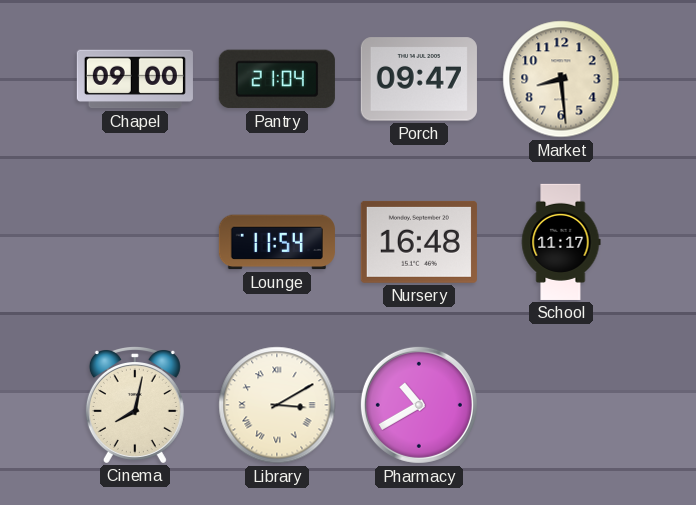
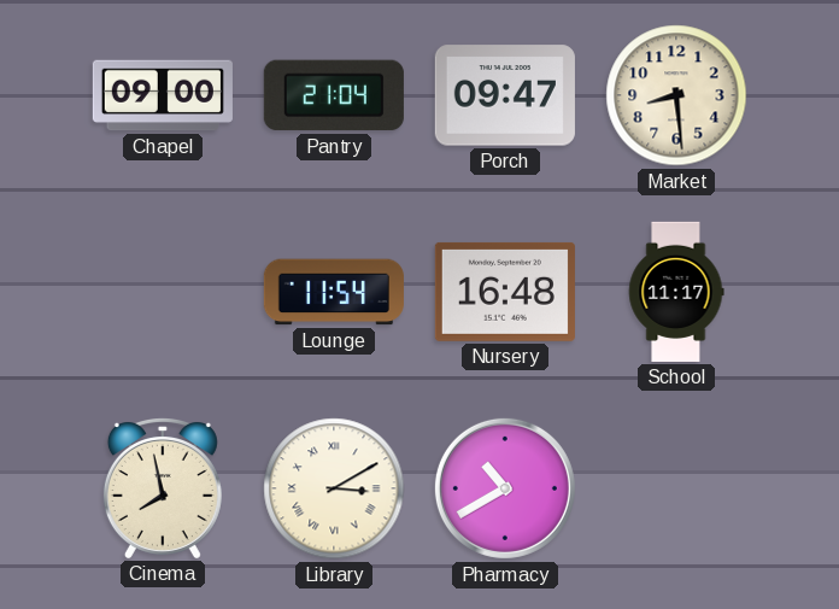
Cinema: 8:02 -> 7:58
